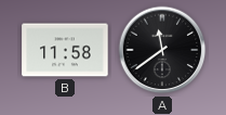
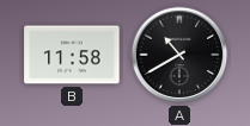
A: 11:39 -> 10:40
